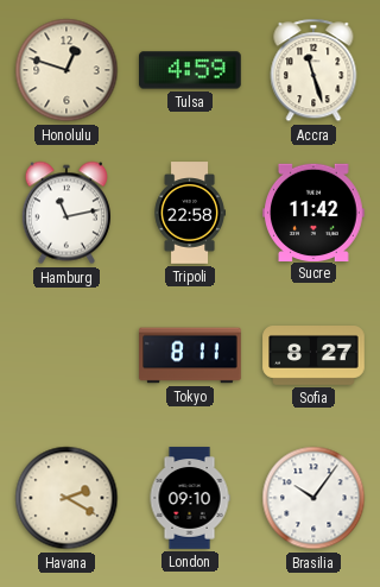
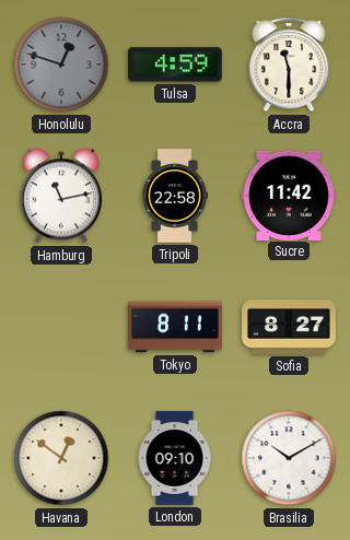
Honolulu dial: cream -> grey
Accra: 11:27 -> 11:30
Havana: 2:20 -> 12:51
Brasilia: 10:06 -> 10:10
